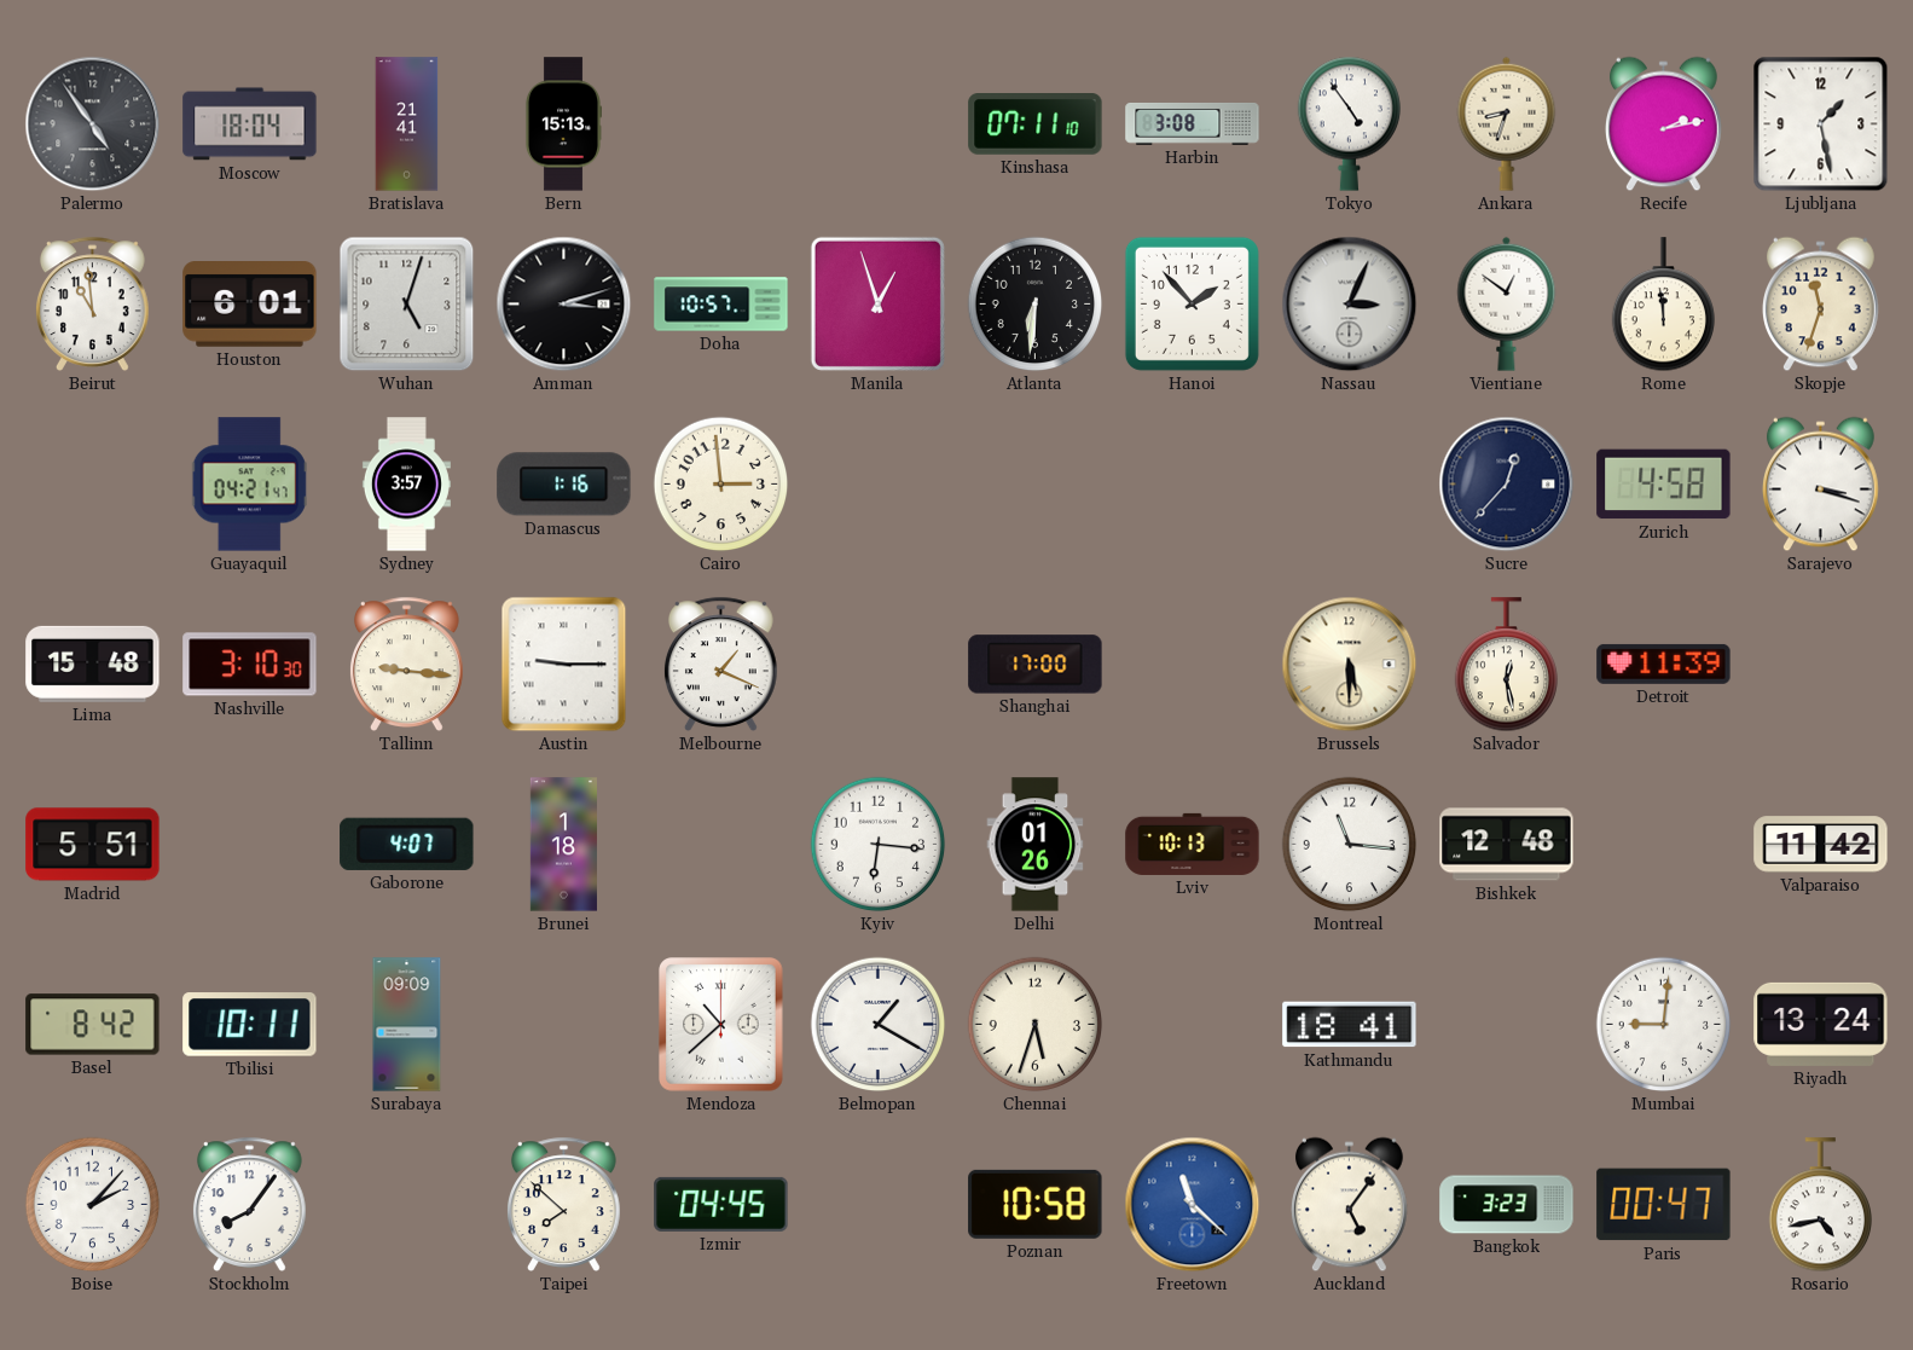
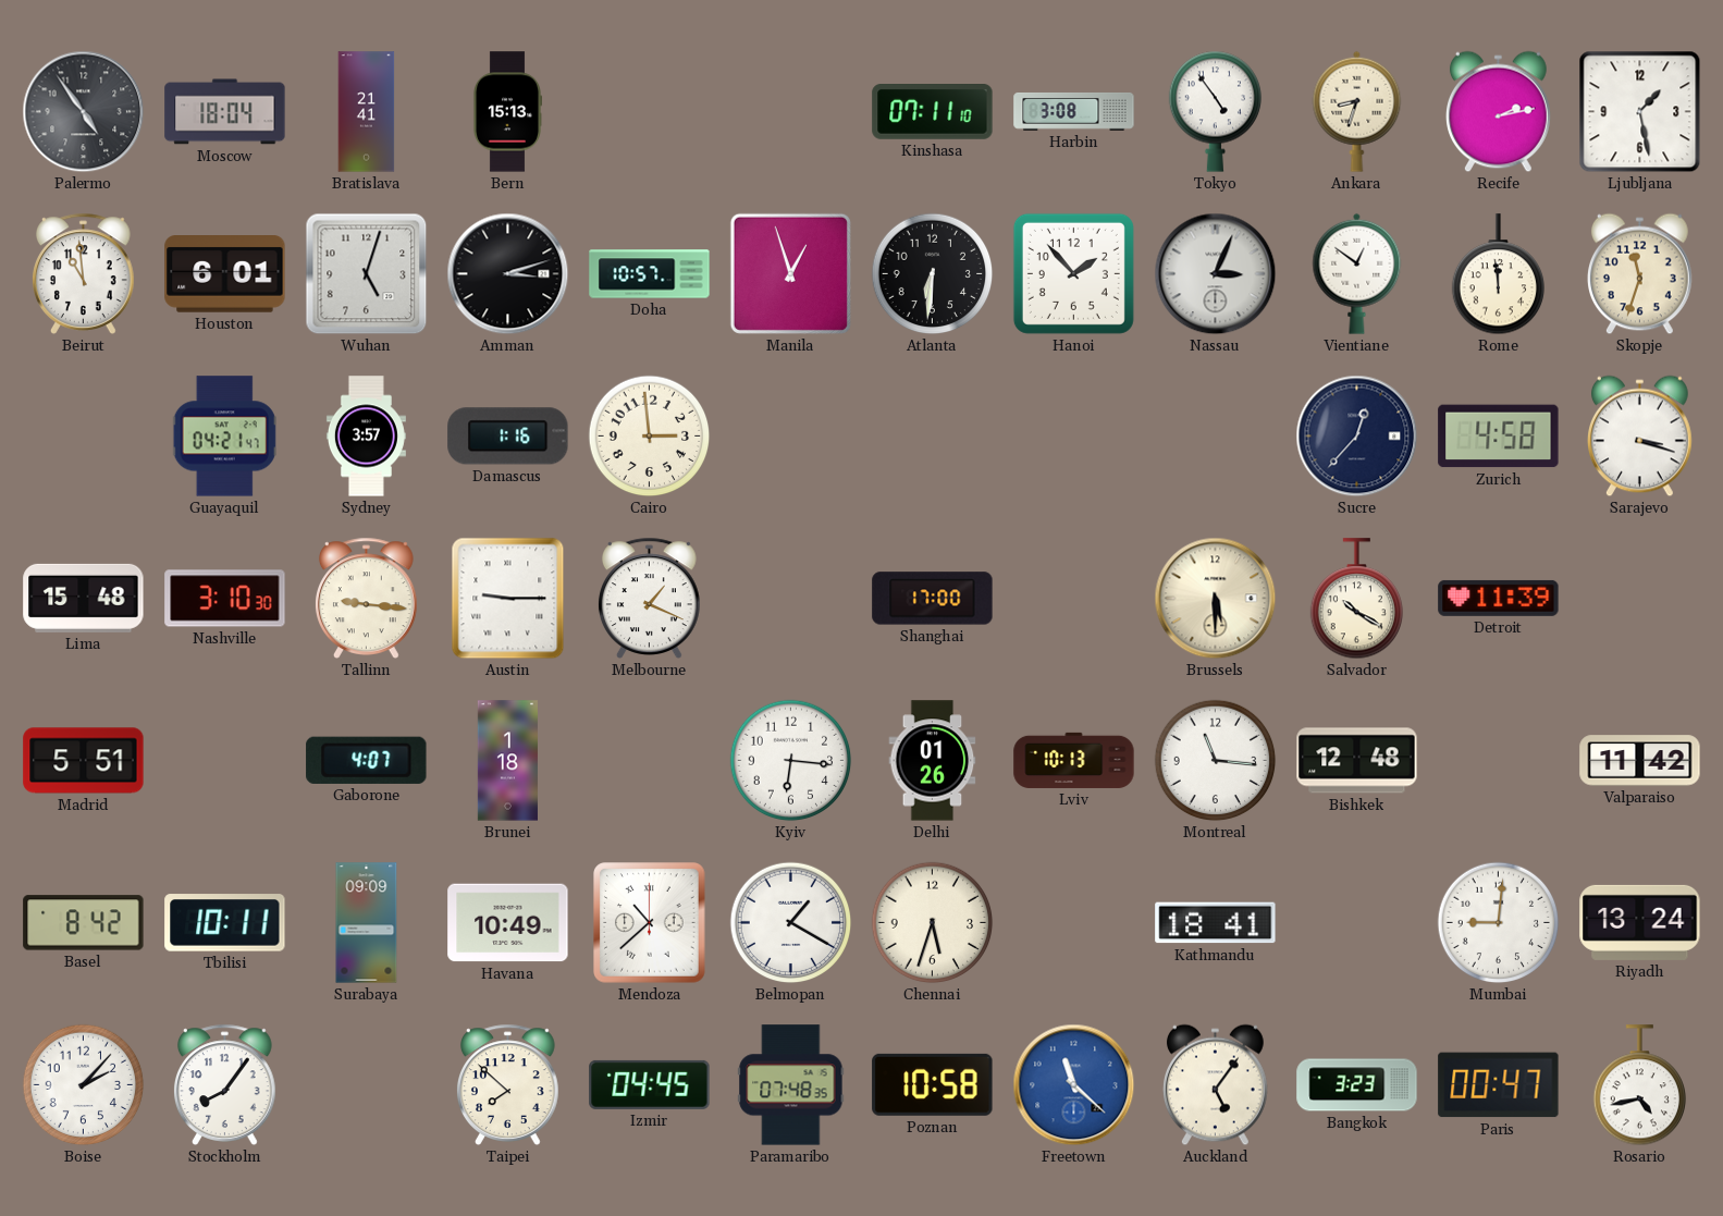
Salvador: 12:28 -> 10:20
Havana: none -> 10:49
Paramaribo: none -> 07:48
